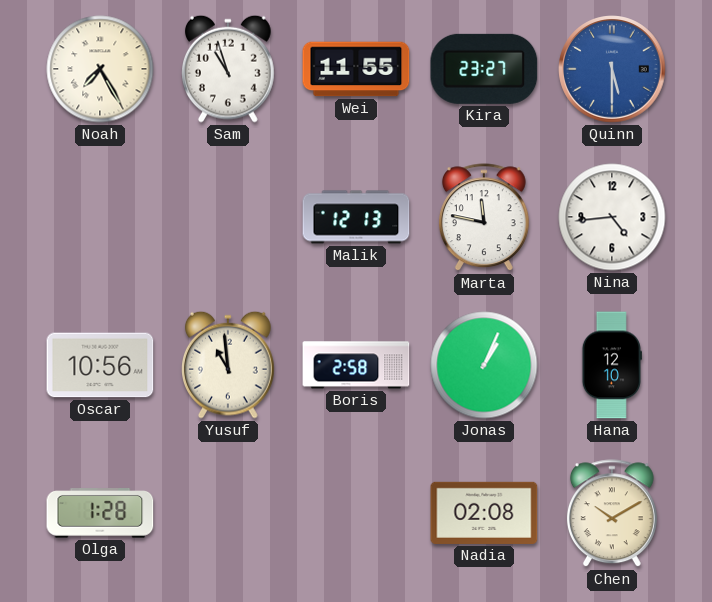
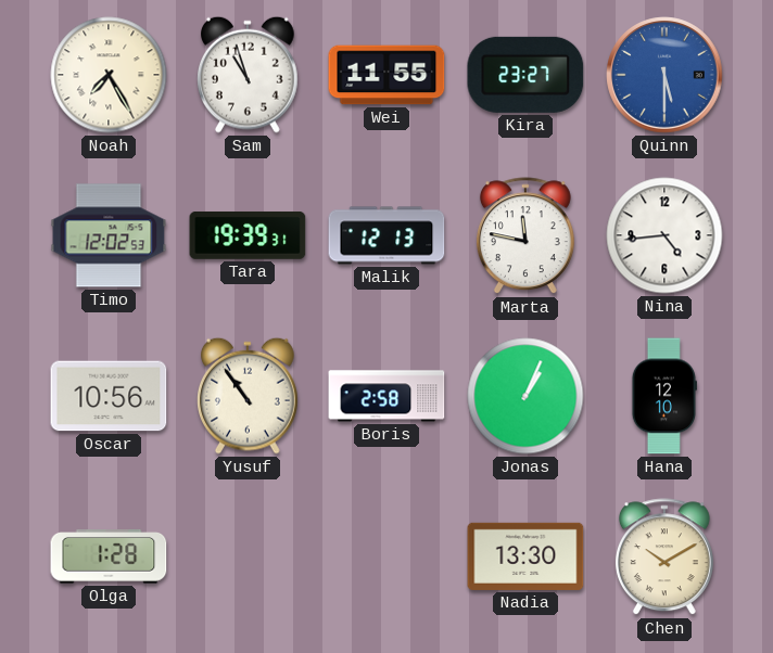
Timo: none -> 12:02
Tara: none -> 19:39
Yusuf: 10:59 -> 10:54
Nadia: 02:08 -> 13:30
